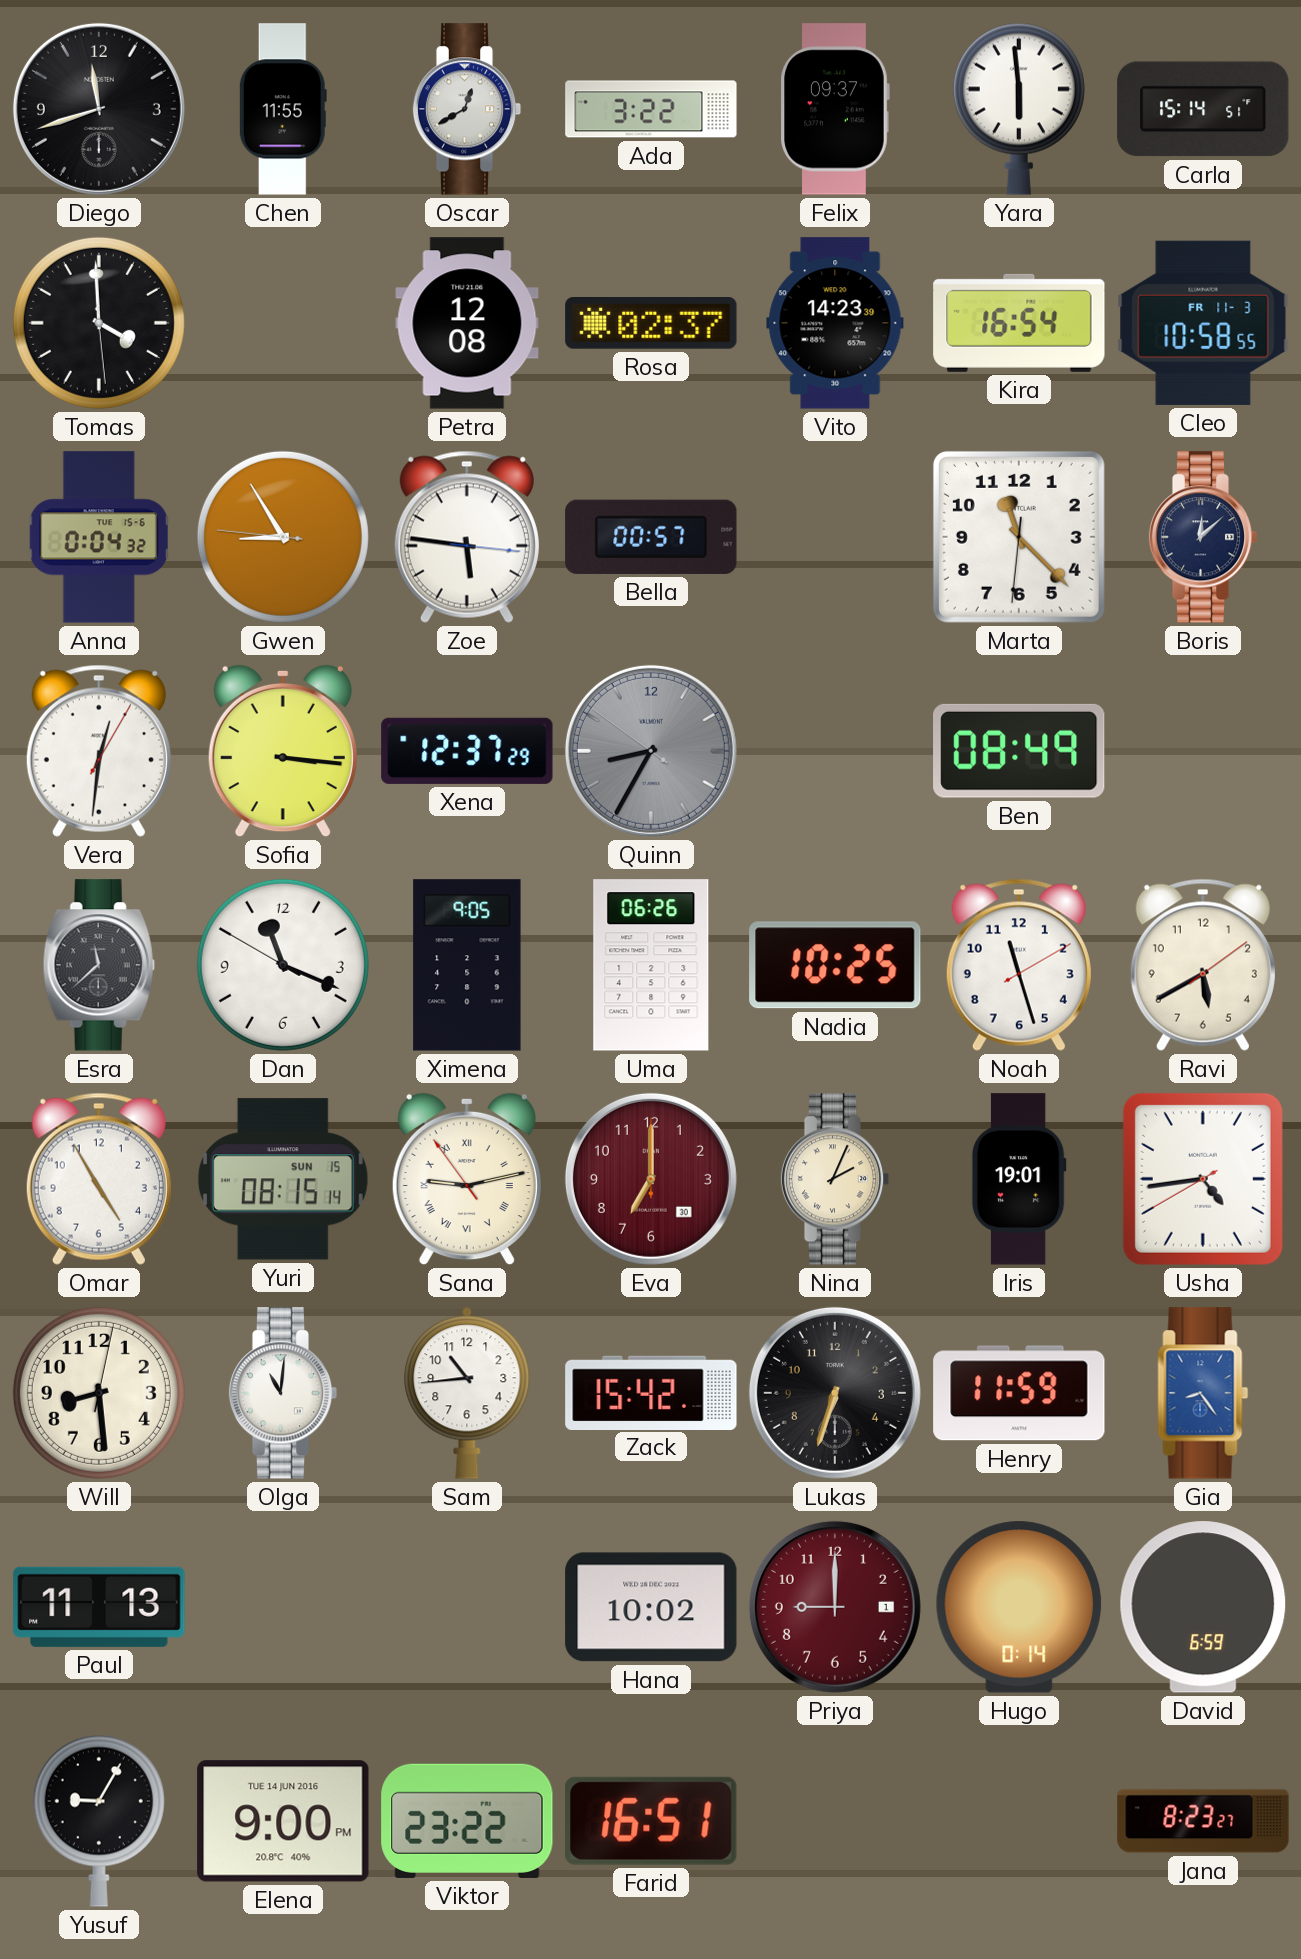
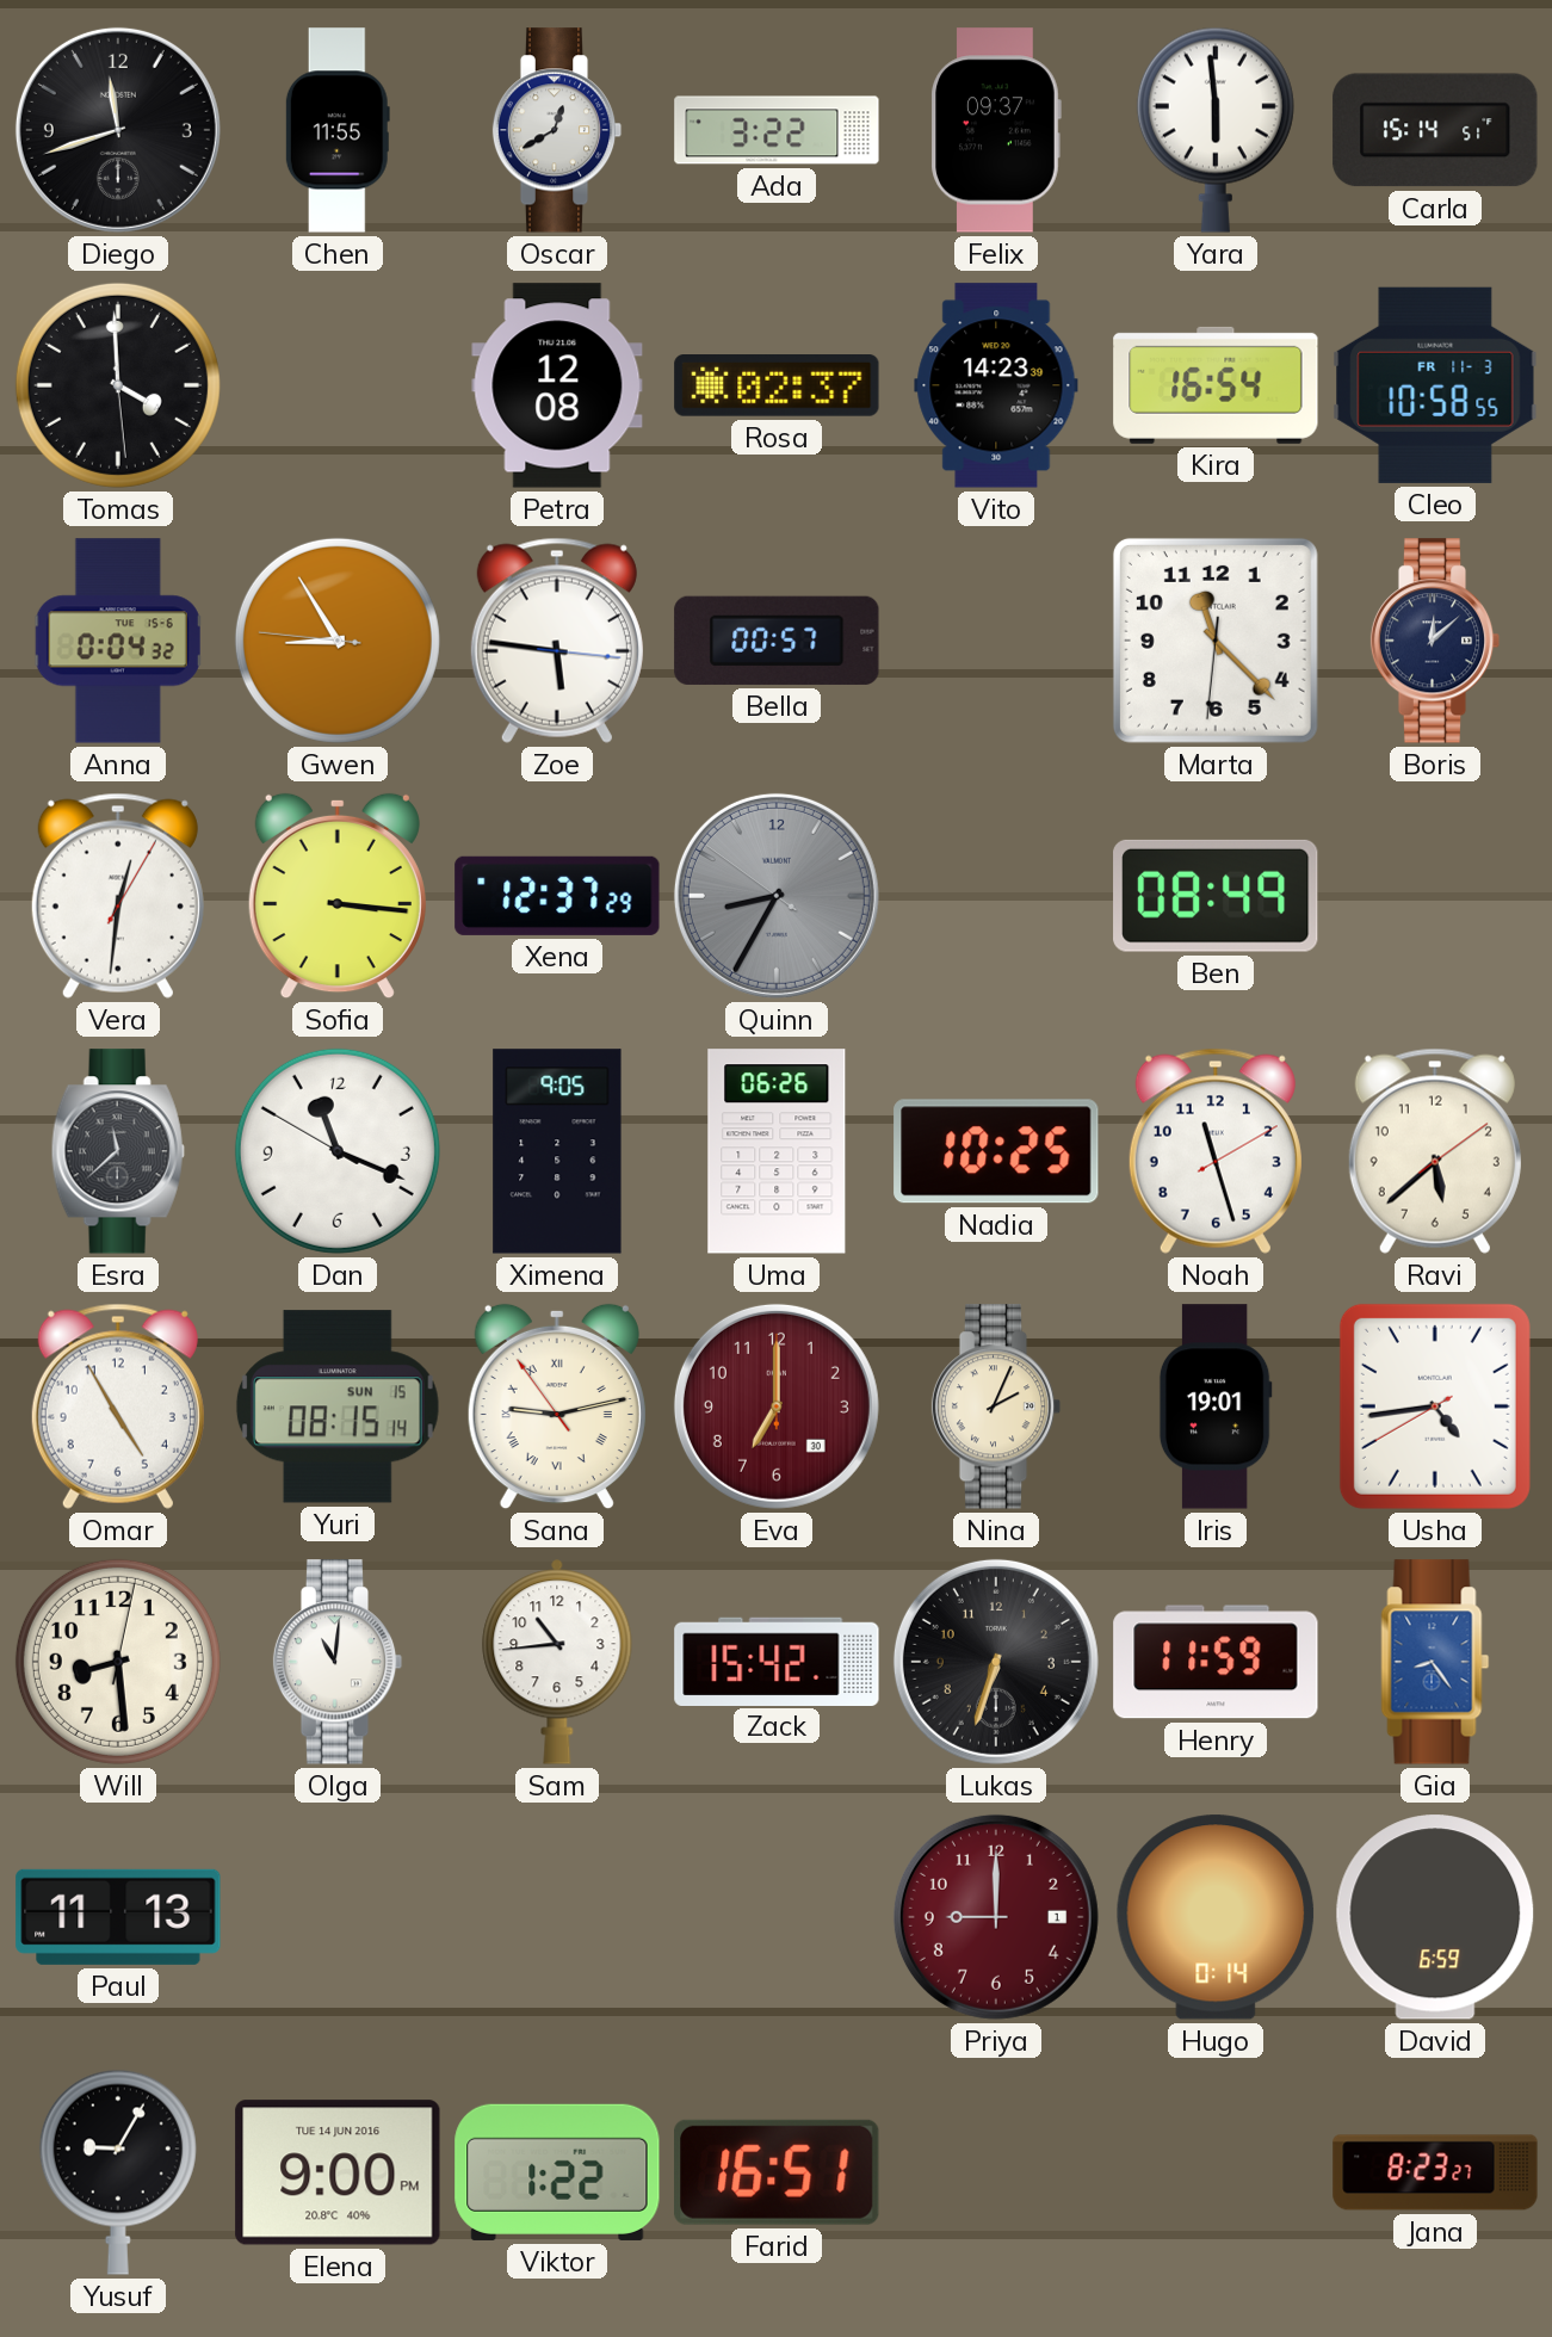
Ravi: 5:40 -> 5:38
Hana: 10:02 -> none
Viktor: 23:22 -> 1:22
